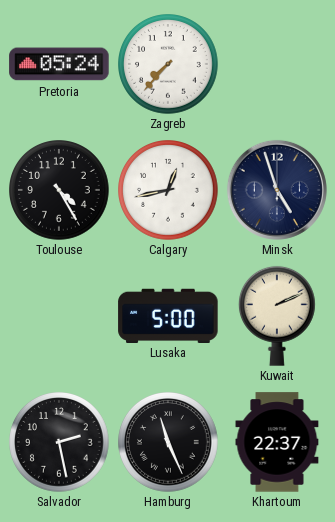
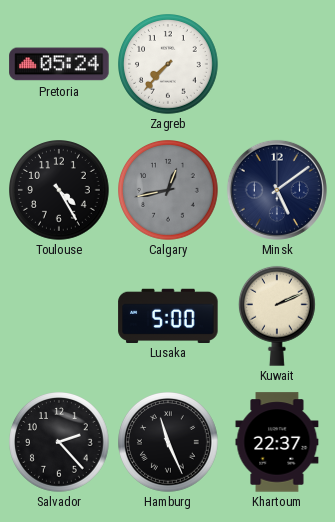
Calgary dial: white -> grey
Minsk: 4:57 -> 5:09
Salvador: 2:28 -> 2:23
